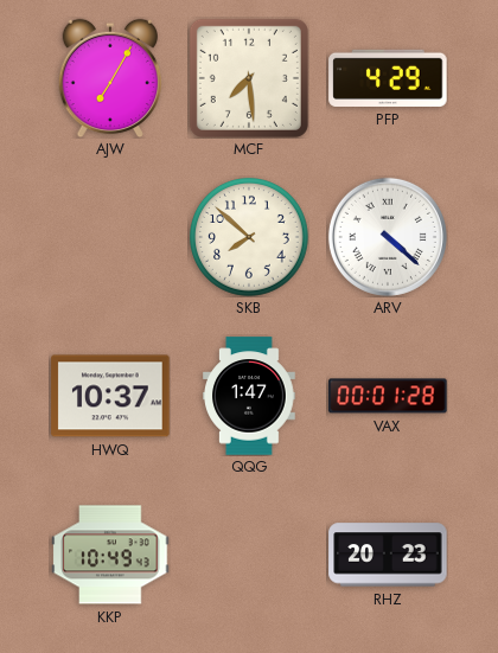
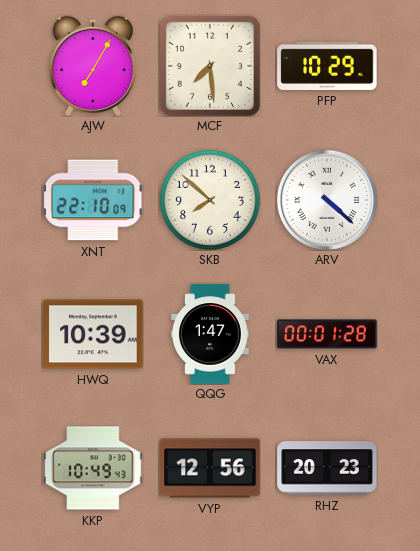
PFP: 4:29 -> 10:29
XNT: none -> 22:10
HWQ: 10:37 -> 10:39
VYP: none -> 12:56
